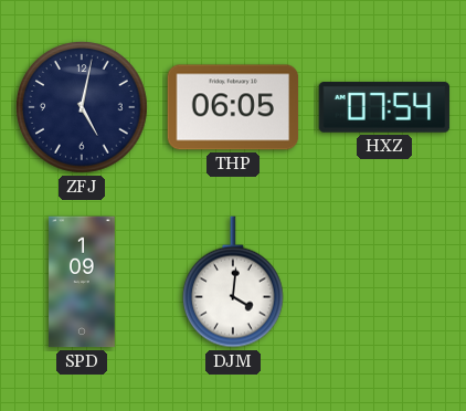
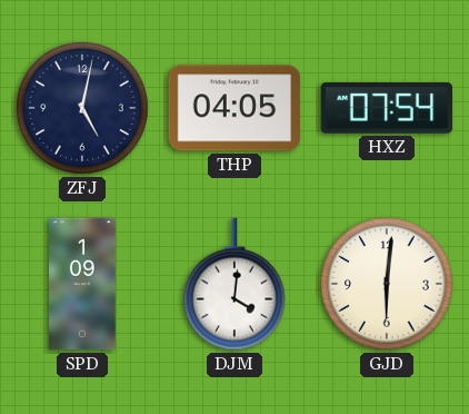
THP: 06:05 -> 04:05
GJD: none -> 6:01
